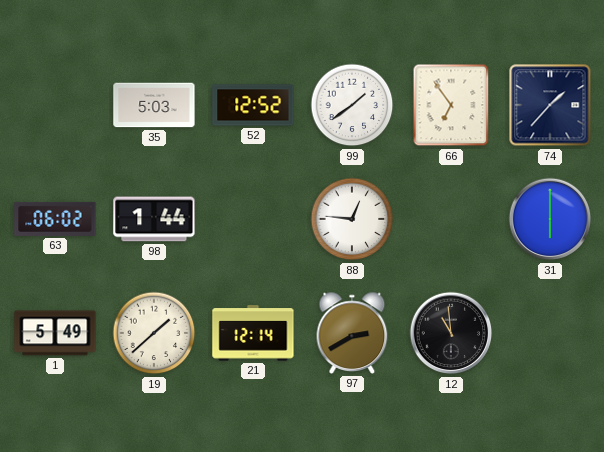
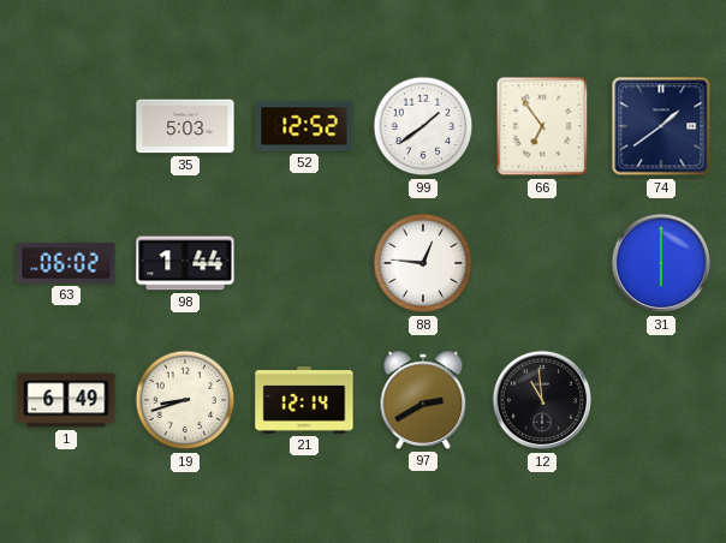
74: 1:37 -> 1:39
1: 5:49 -> 6:49
19: 1:38 -> 8:42
